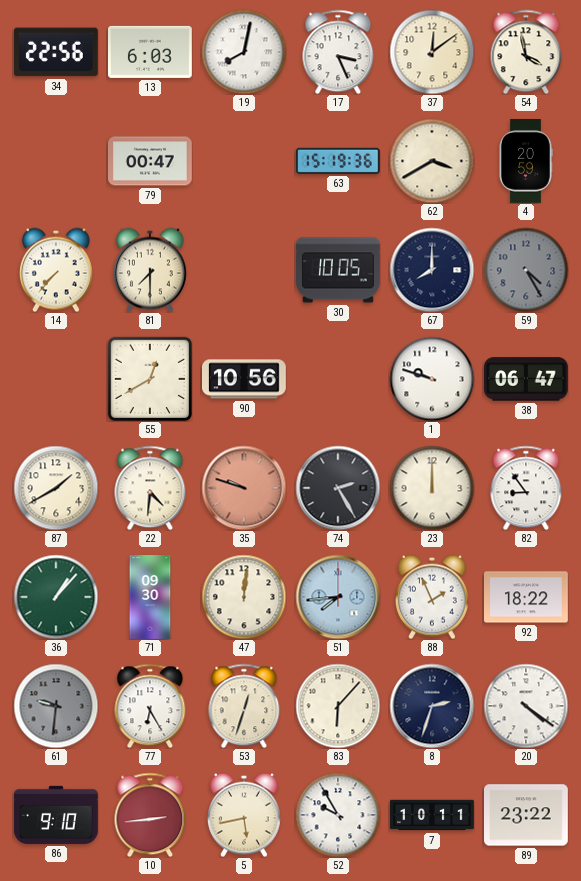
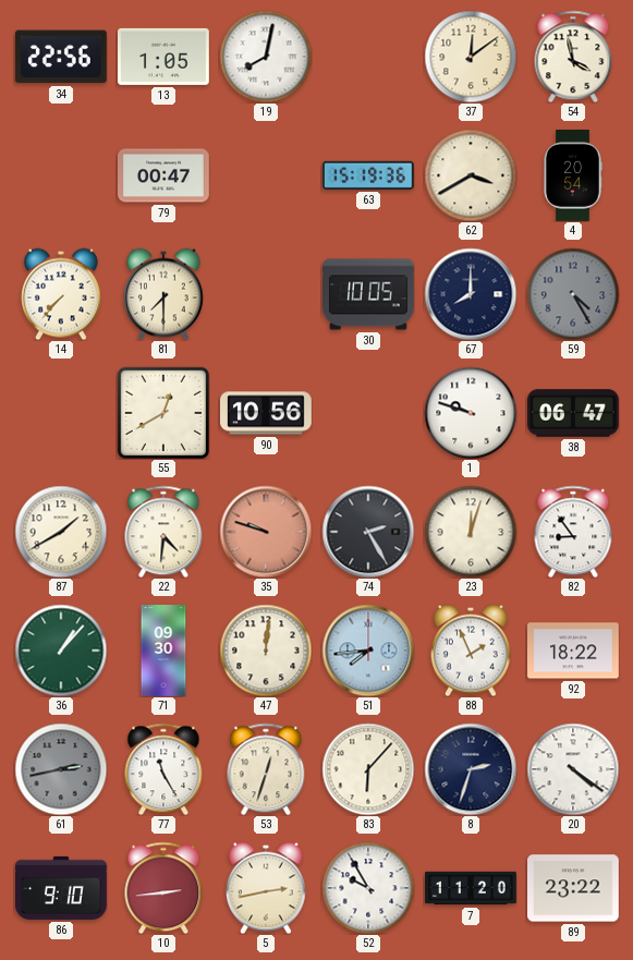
13: 6:03 -> 1:05
17: 3:26 -> none
4: 20:59 -> 20:54
23: 12:00 -> 12:03
61: 9:31 -> 2:43
77: 6:25 -> 11:25
5: 5:43 -> 2:43
7: 10:11 -> 11:20
